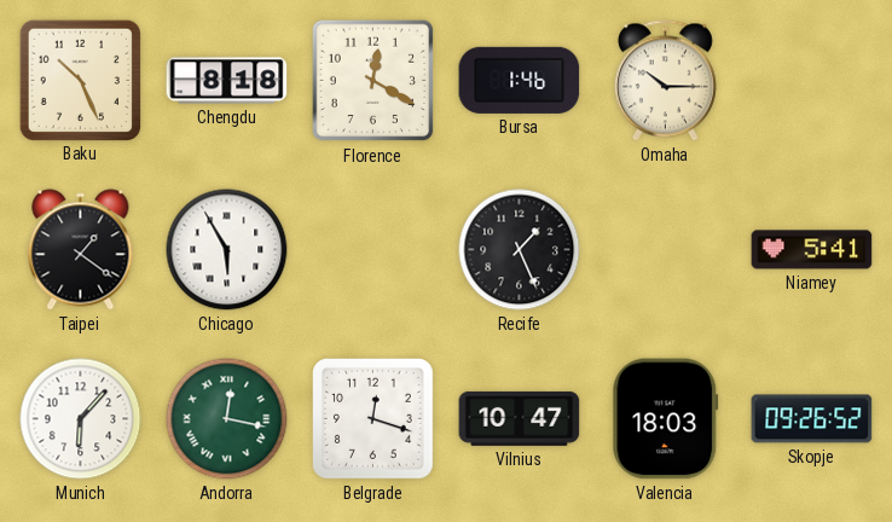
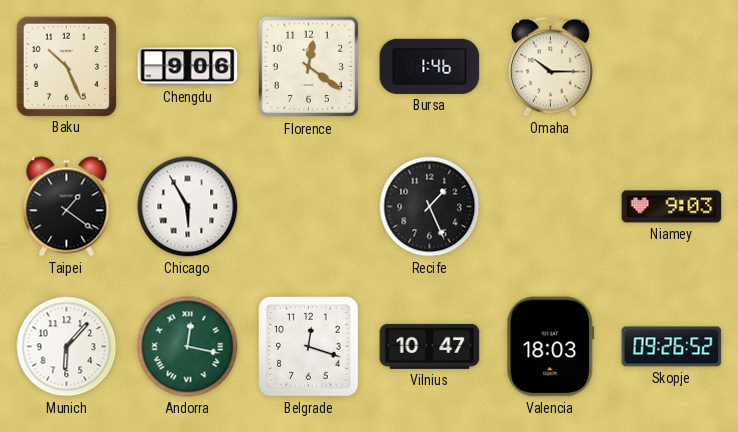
Chengdu: 8:18 -> 9:06
Florence: 12:20 -> 12:21
Niamey: 5:41 -> 9:03
